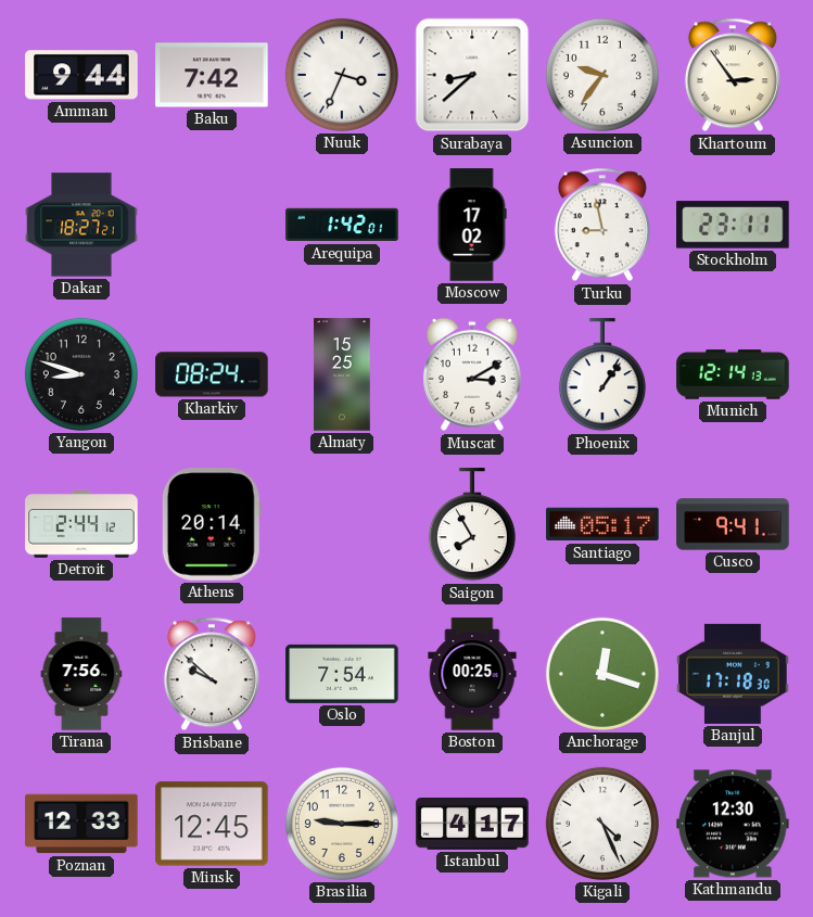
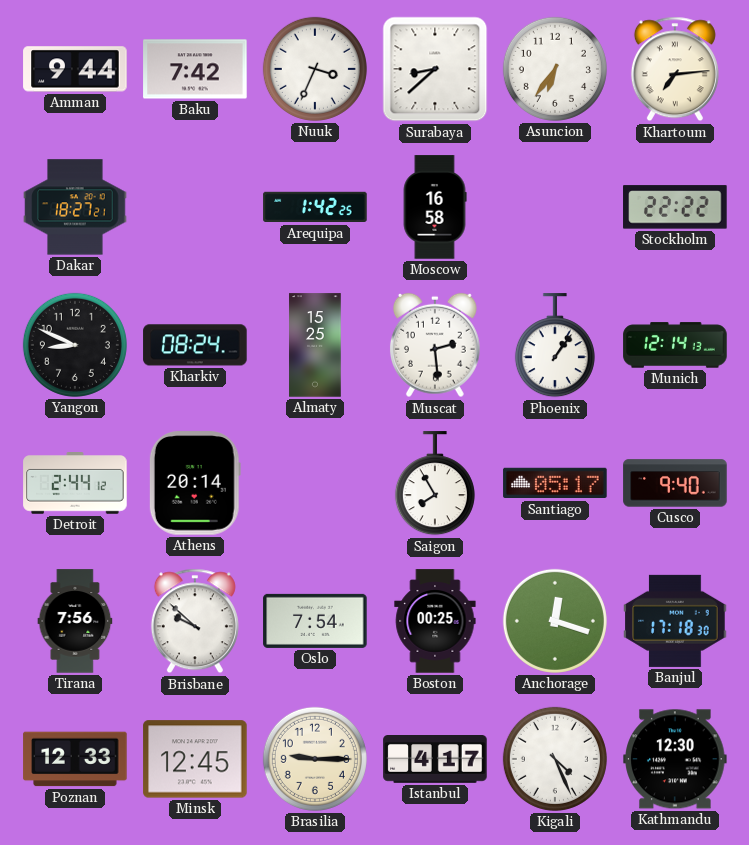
Asuncion: 9:36 -> 6:36
Khartoum: 2:54 -> 7:14
Arequipa: 1:42:01 -> 1:42:25
Moscow: 17:02 -> 16:58
Turku: 8:58 -> none
Stockholm: 23:11 -> 22:22
Yangon: 8:48 -> 8:49
Muscat: 3:10 -> 2:29
Cusco: 9:41 -> 9:40
